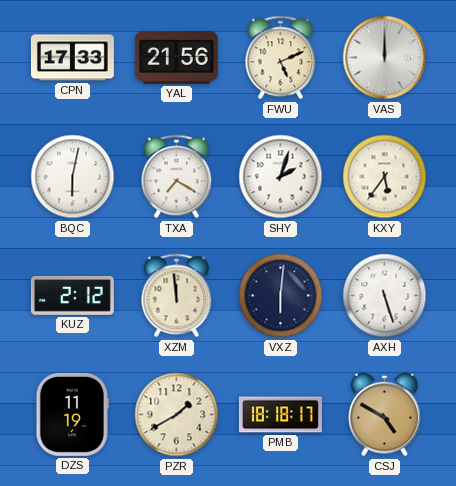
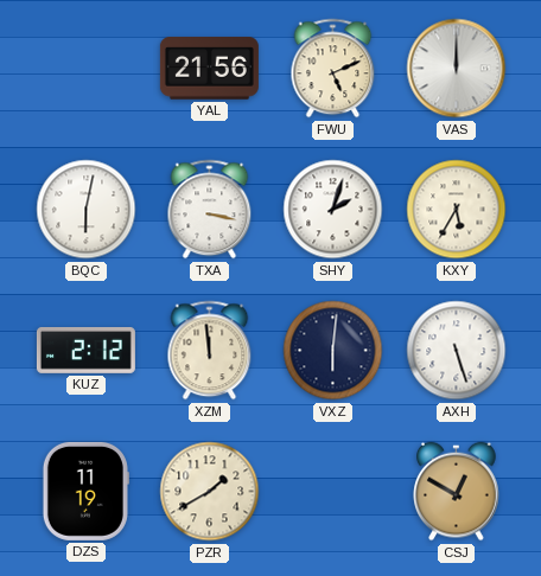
CPN: 17:33 -> none
TXA: 7:20 -> 3:17
KXY: 5:36 -> 5:35
PMB: 18:18 -> none
CSJ: 4:50 -> 12:50
